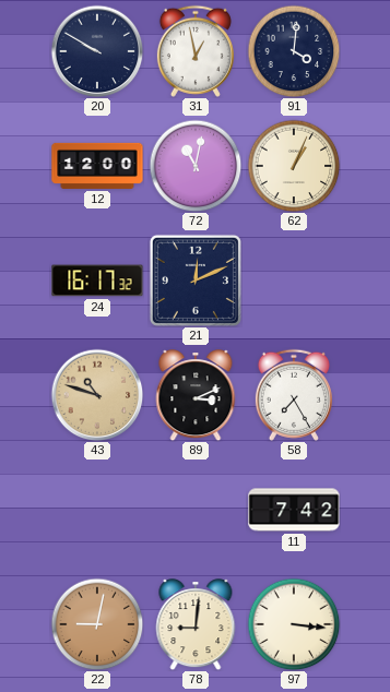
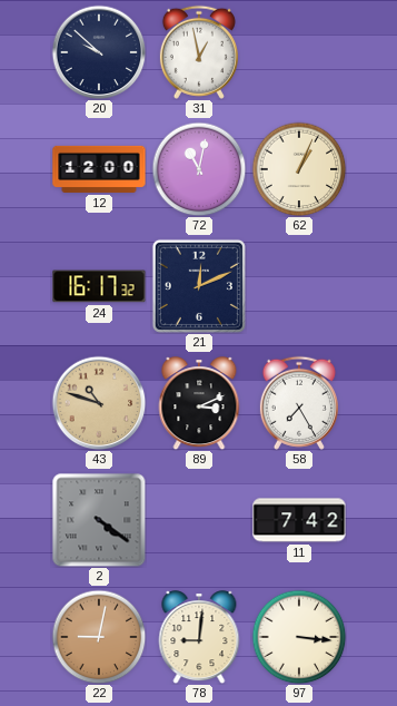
20: 9:50 -> 9:52
91: 4:01 -> none
2: none -> 4:21
